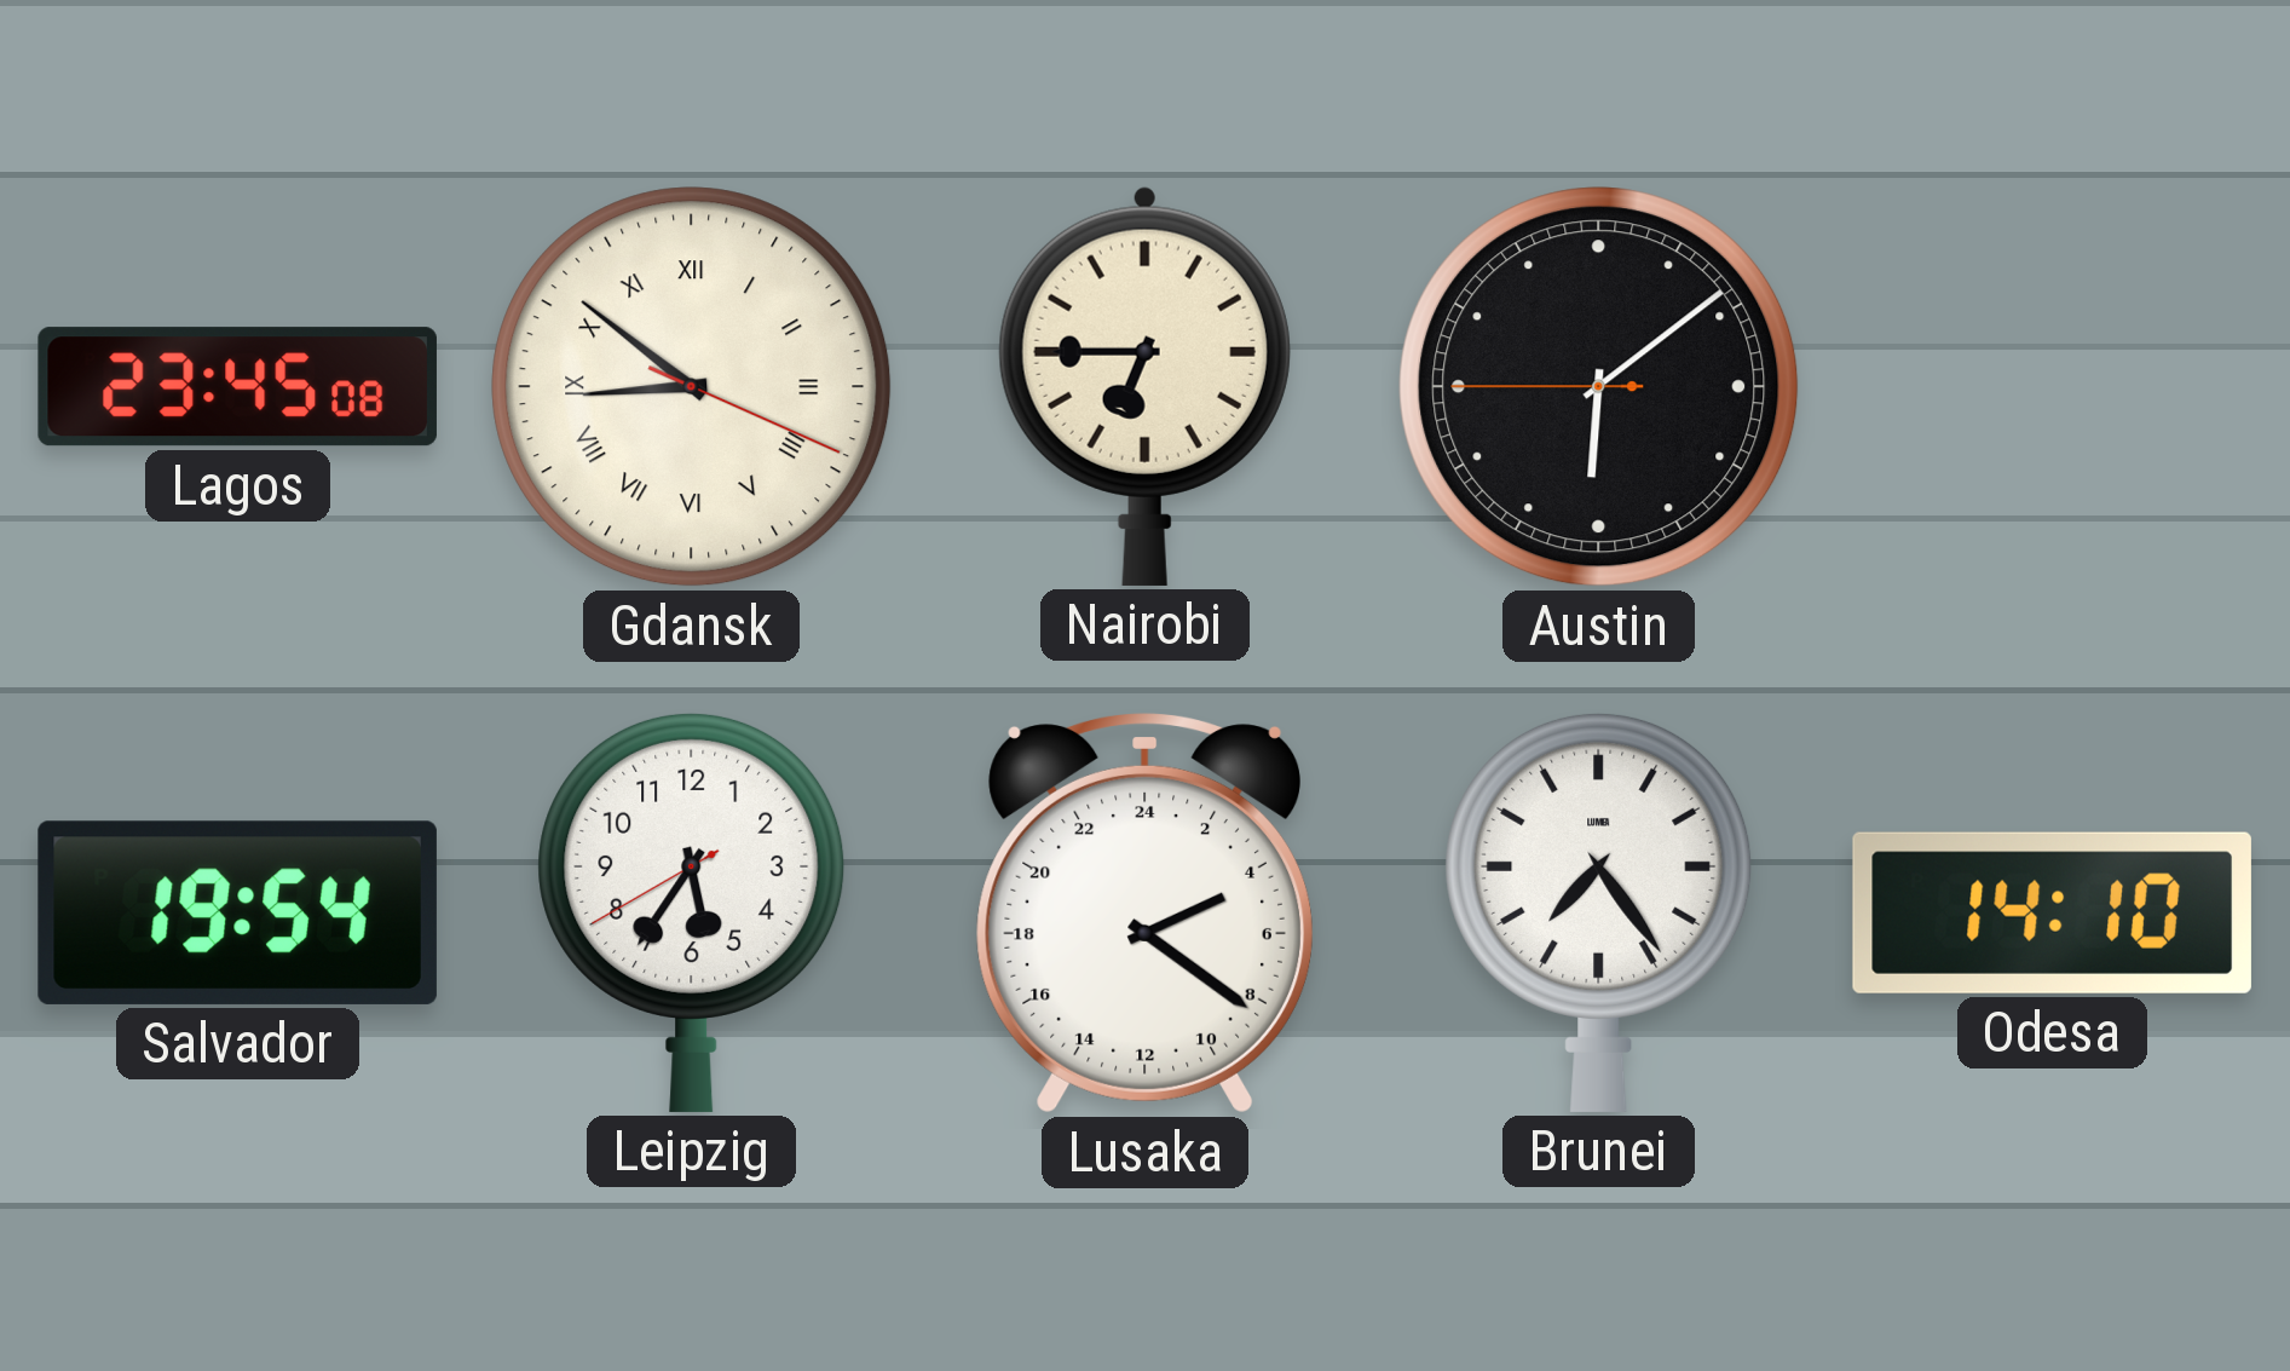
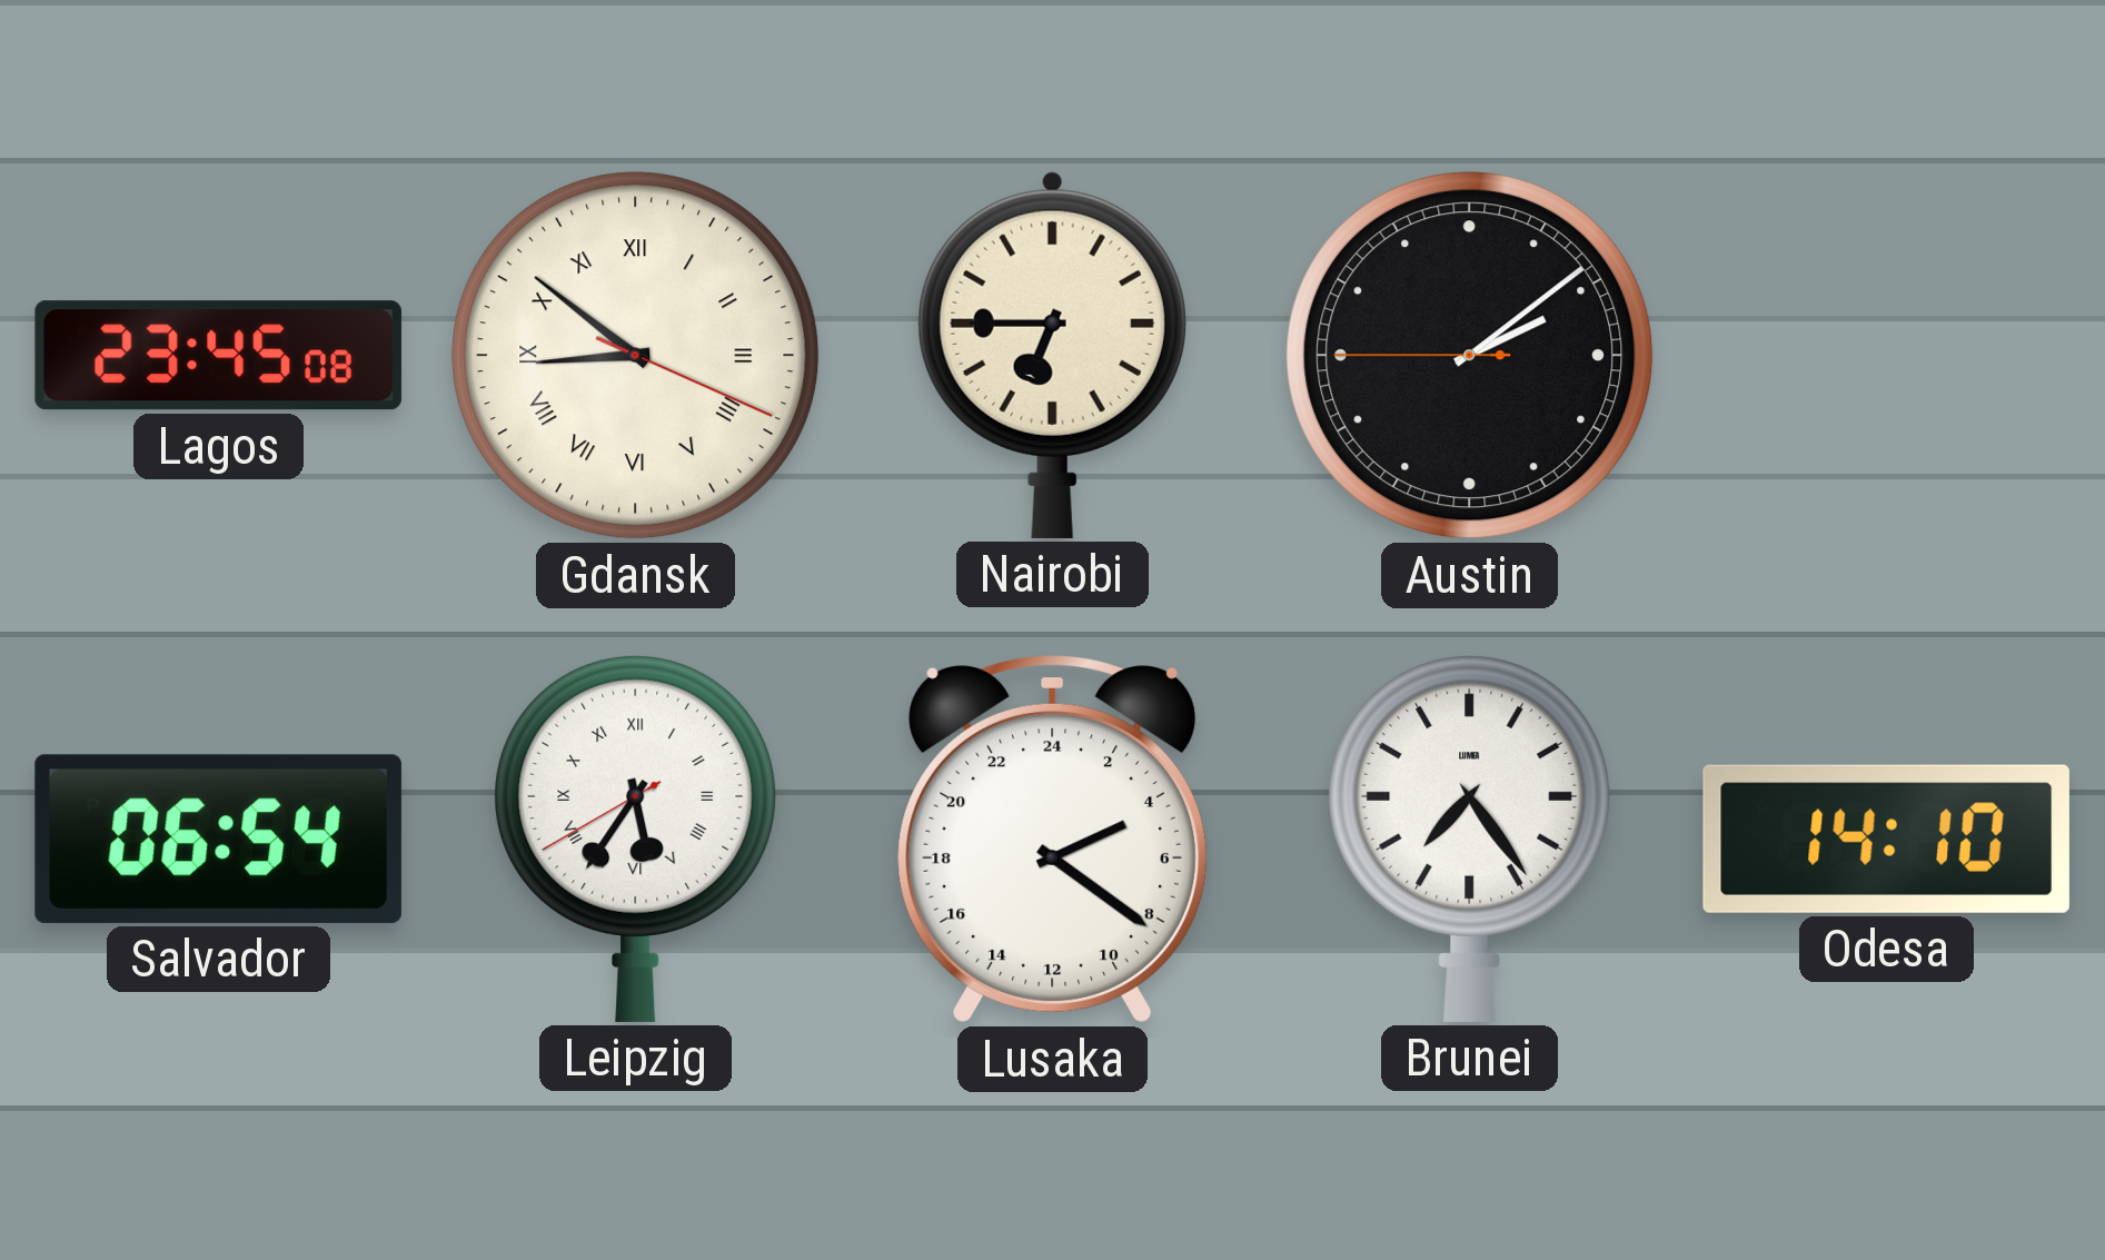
Austin: 6:08 -> 2:08
Salvador: 19:54 -> 06:54
Leipzig numerals: Arabic -> Roman
